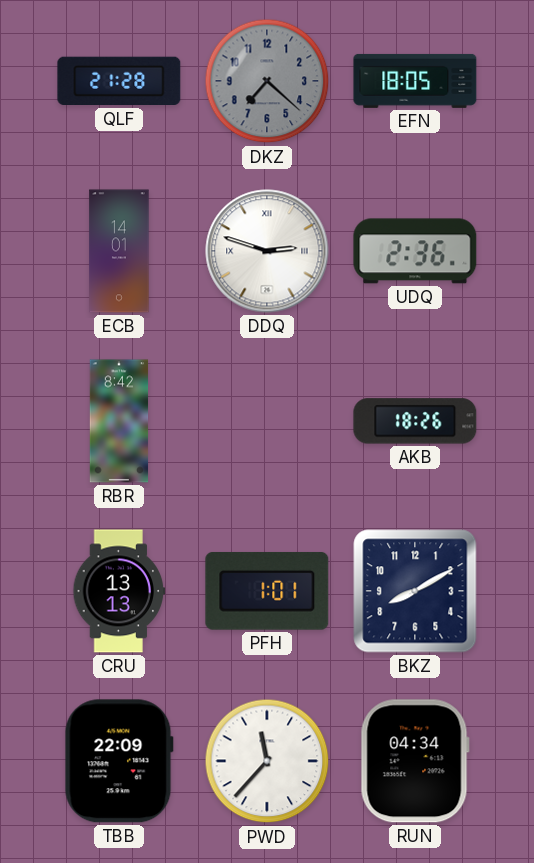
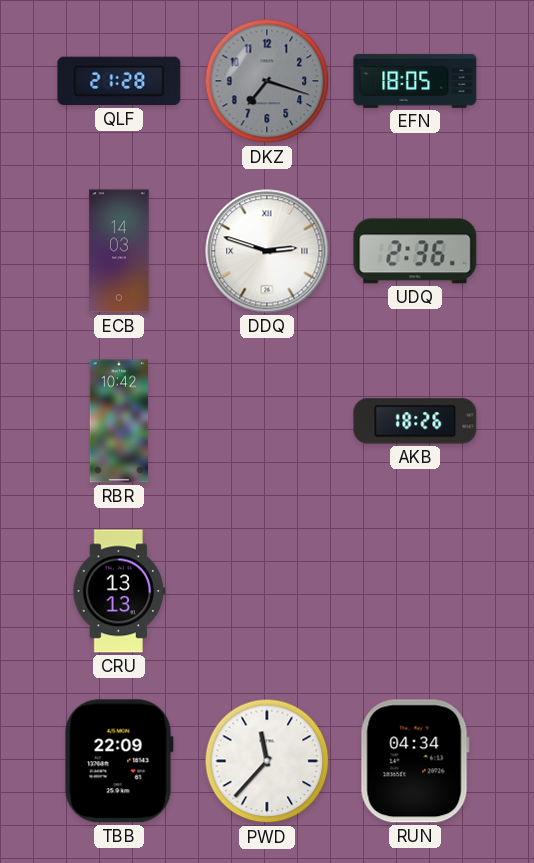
DKZ: 7:22 -> 7:18
ECB: 14:01 -> 14:03
RBR: 8:42 -> 10:42
PFH: 1:01 -> none
BKZ: 8:10 -> none
